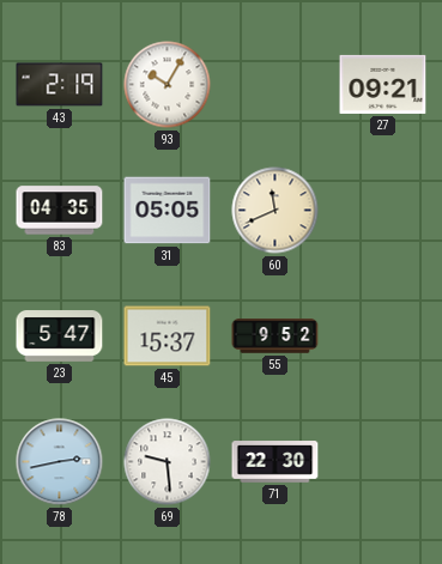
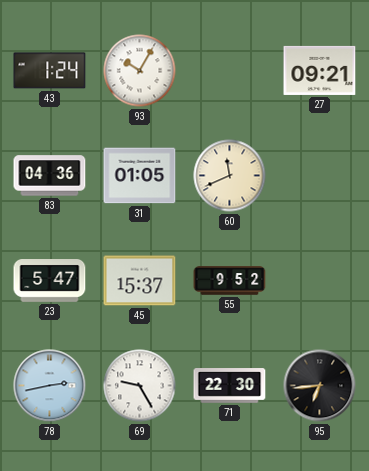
43: 2:19 -> 1:24
83: 04:35 -> 04:36
31: 05:05 -> 01:05
69: 9:29 -> 9:25
95: none -> 6:44
